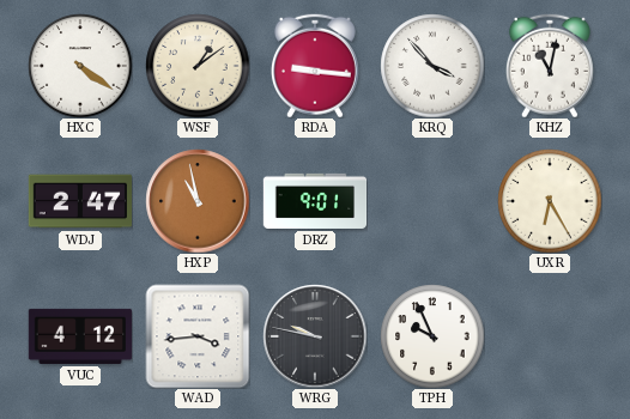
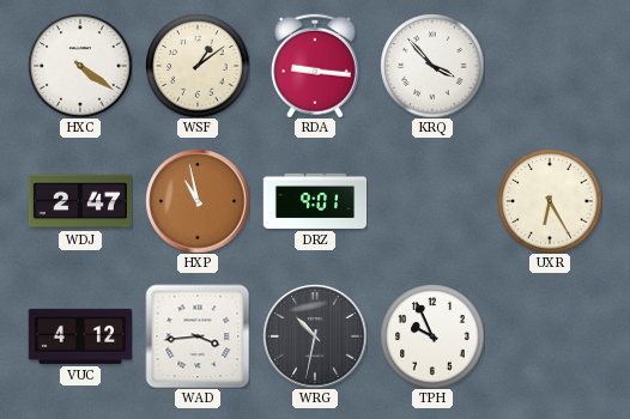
KHZ: 11:02 -> none
WRG: 9:47 -> 10:32
